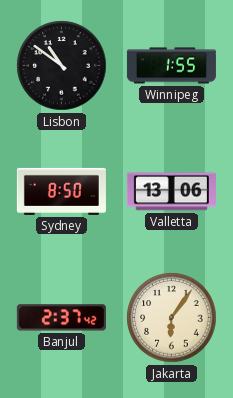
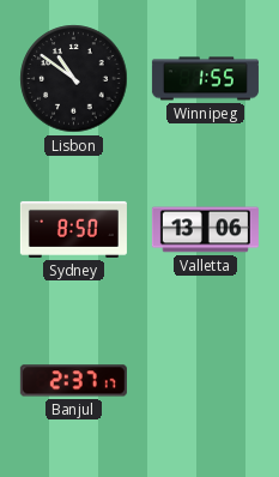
Banjul: 2:37:42 -> 2:37:17
Jakarta: 6:06 -> none
